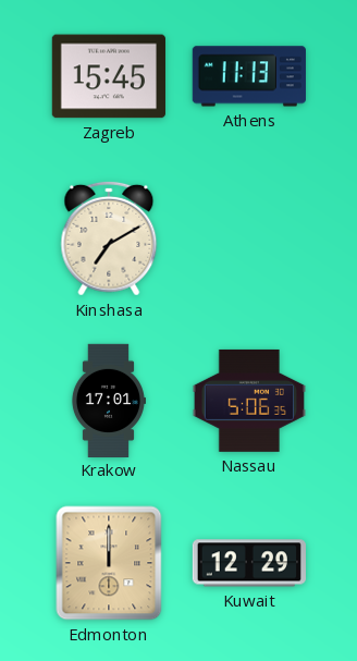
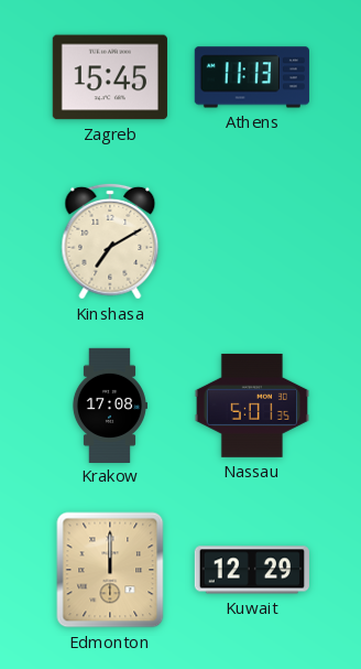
Krakow: 17:01 -> 17:08
Nassau: 5:06 -> 5:01
